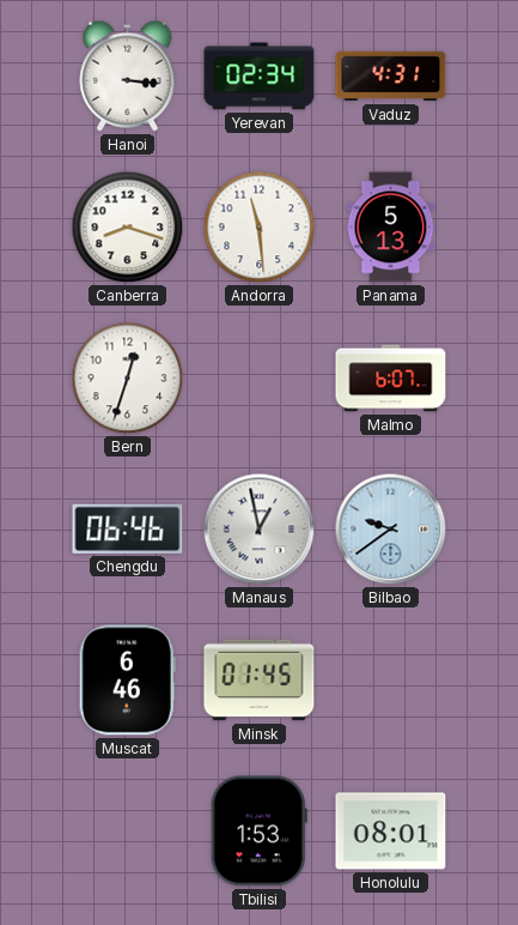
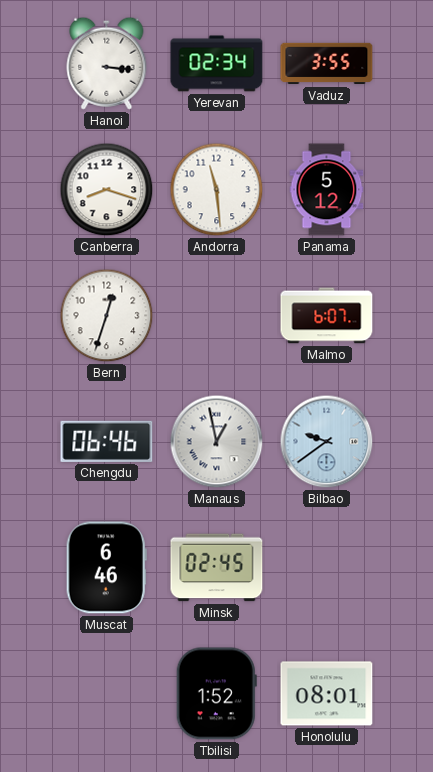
Vaduz: 4:31 -> 3:55
Panama: 5:13 -> 5:12
Minsk: 01:45 -> 02:45
Tbilisi: 1:53 -> 1:52
